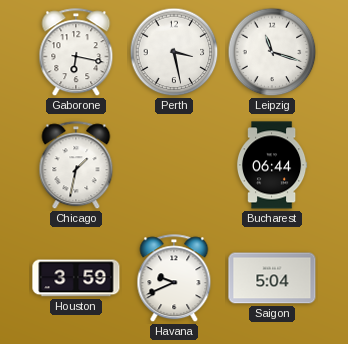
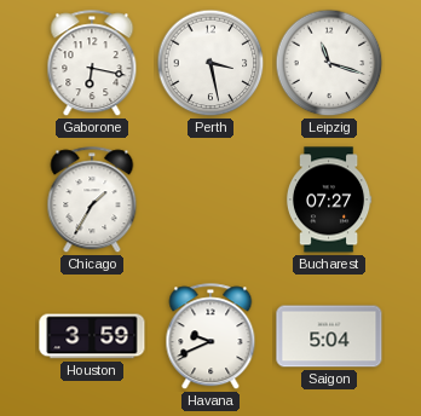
Chicago: 1:32 -> 1:35
Bucharest: 06:44 -> 07:27
